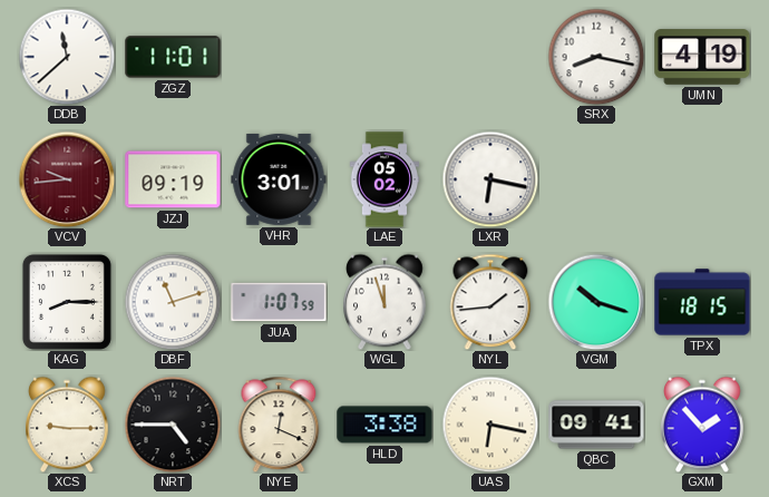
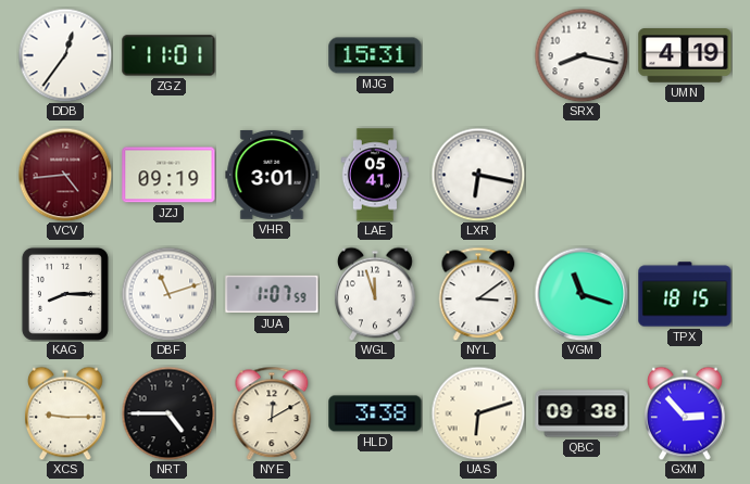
DDB: 11:38 -> 12:36
MJG: none -> 15:31
VCV: 9:44 -> 4:44
LAE: 05:02 -> 05:41
NYL: 1:44 -> 3:09
VGM: 10:18 -> 11:18
NYE: 12:19 -> 12:10
UAS: 6:17 -> 6:12
QBC: 09:41 -> 09:38
GXM: 1:53 -> 2:53
